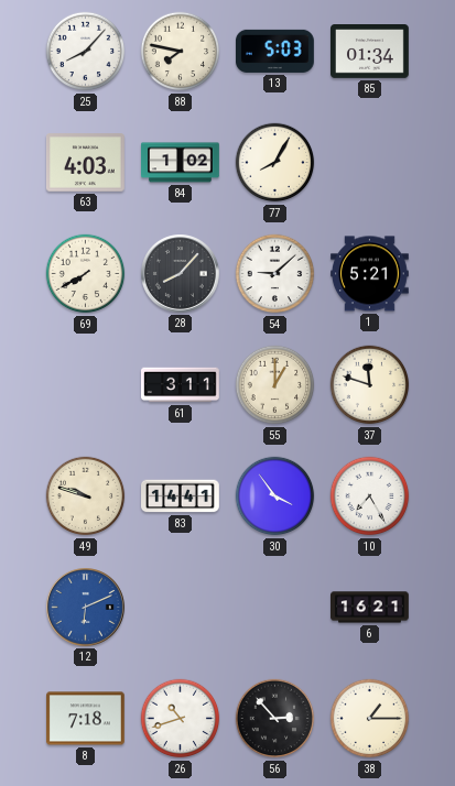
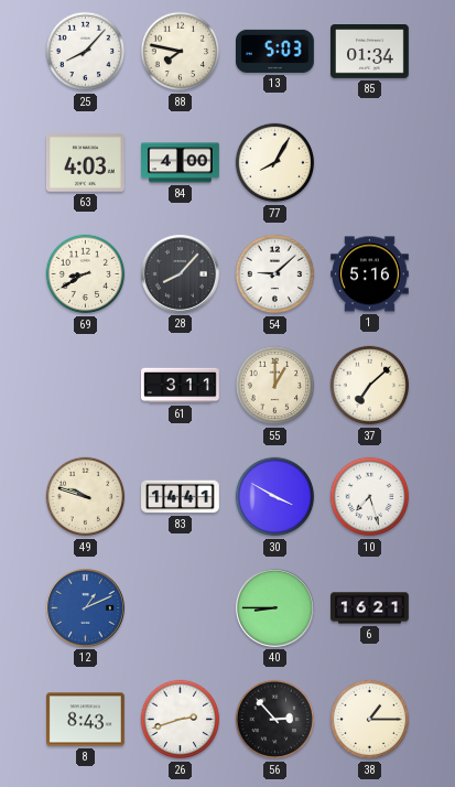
84: 1:02 -> 4:00
69: 7:40 -> 8:40
1: 5:21 -> 5:16
37: 11:48 -> 7:08
30: 3:54 -> 3:50
10: 7:25 -> 7:27
12: 6:11 -> 1:11
40: none -> 8:45
8: 7:18 -> 8:43
26: 10:42 -> 2:42
